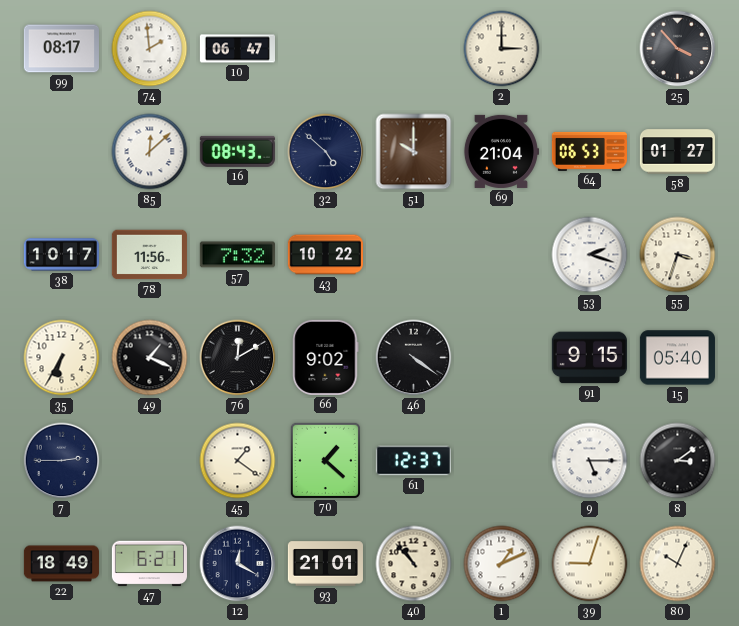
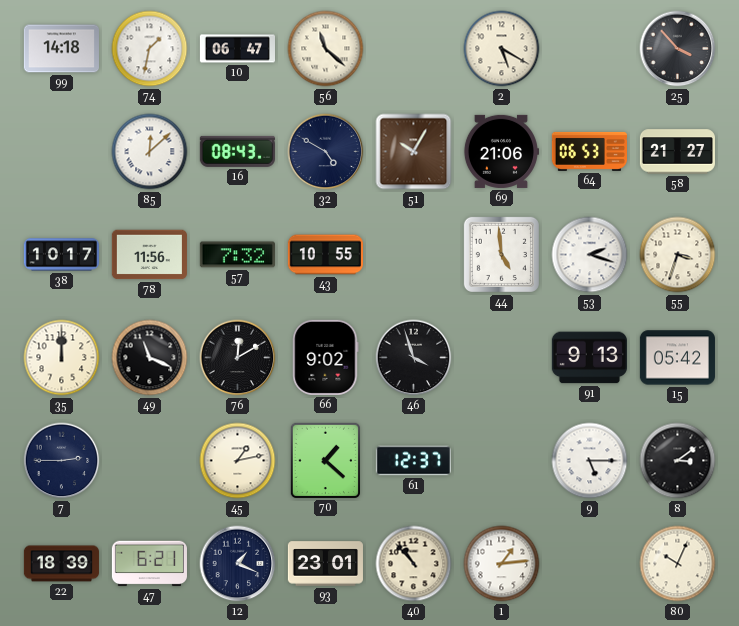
99: 08:17 -> 14:18
74: 1:59 -> 1:32
56: none -> 11:22
2: 3:00 -> 5:20
32: 4:52 -> 4:50
51: 10:00 -> 10:05
69: 21:04 -> 21:06
58: 01:27 -> 21:27
43: 10:22 -> 10:55
44: none -> 4:59
35: 6:35 -> 12:00
49: 1:19 -> 11:19
46: 4:21 -> 3:57
91: 9:15 -> 9:13
15: 05:40 -> 05:42
45: 1:21 -> 1:13
22: 18:49 -> 18:39
12: 12:20 -> 1:19
93: 21:01 -> 23:01
1: 1:11 -> 1:14
39: 9:03 -> none
